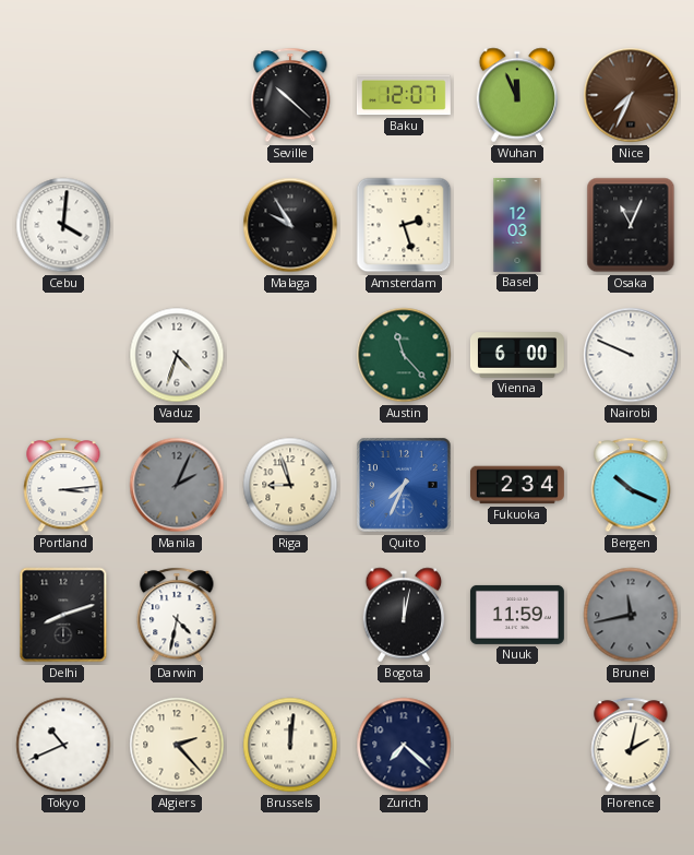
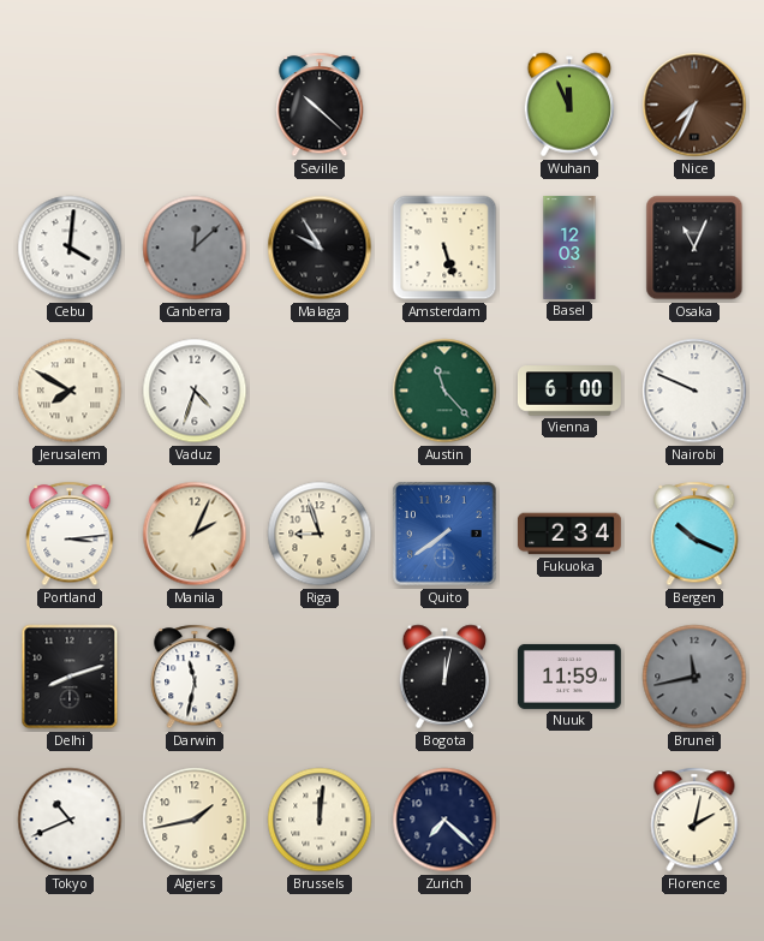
Baku: 12:07 -> none
Canberra: none -> 12:08
Amsterdam: 2:27 -> 5:27
Jerusalem: none -> 7:50
Manila dial: grey -> cream
Quito: 7:34 -> 7:39
Darwin: 4:32 -> 11:32
Algiers: 2:23 -> 1:43
